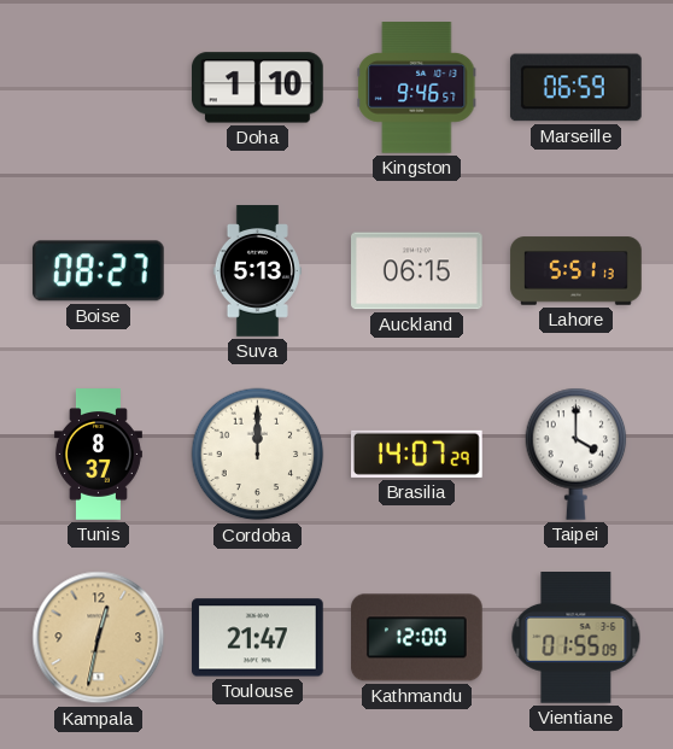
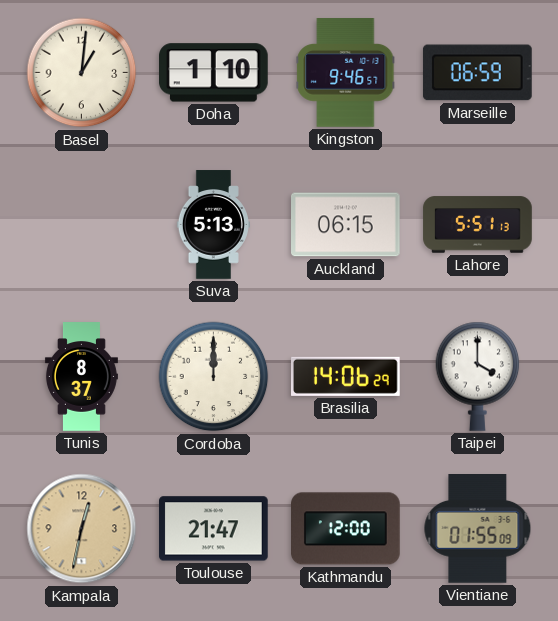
Basel: none -> 1:01
Boise: 08:27 -> none
Brasilia: 14:07 -> 14:06
